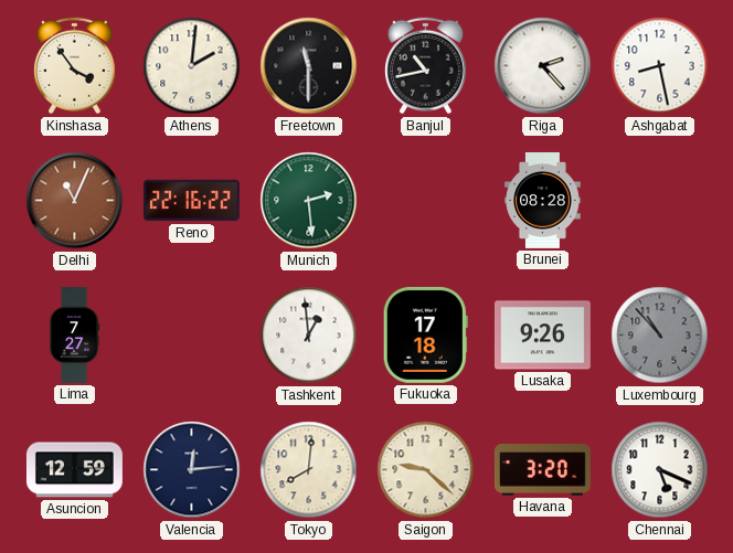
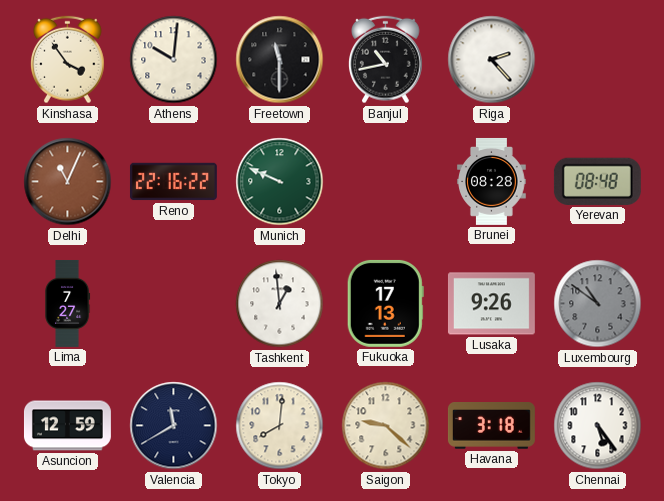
Athens: 2:01 -> 10:01
Ashgabat: 8:28 -> none
Munich: 2:29 -> 9:49
Yerevan: none -> 08:48
Fukuoka: 17:18 -> 17:13
Luxembourg: 10:53 -> 10:51
Valencia: 12:14 -> 11:40
Havana: 3:20 -> 3:18
Chennai: 5:19 -> 5:24
